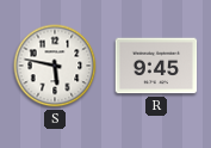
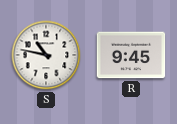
S: 5:47 -> 10:47
